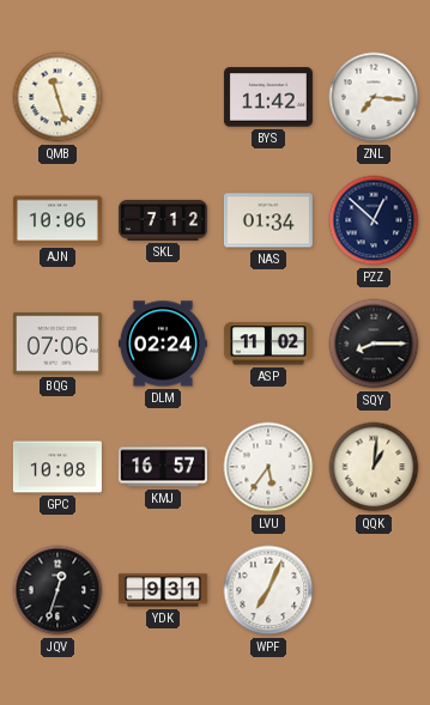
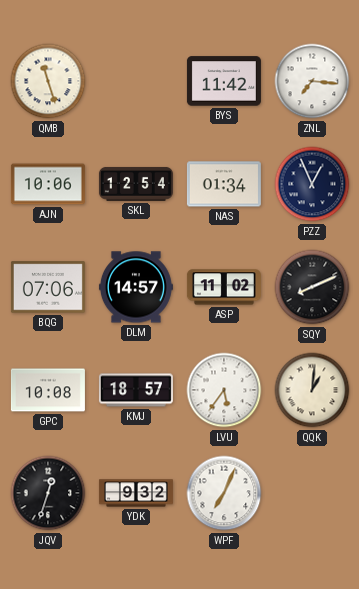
SKL: 7:12 -> 12:54
PZZ: 12:52 -> 12:56
DLM: 02:24 -> 14:57
SQY: 8:15 -> 8:11
KMJ: 16:57 -> 18:57
YDK: 9:31 -> 9:32
